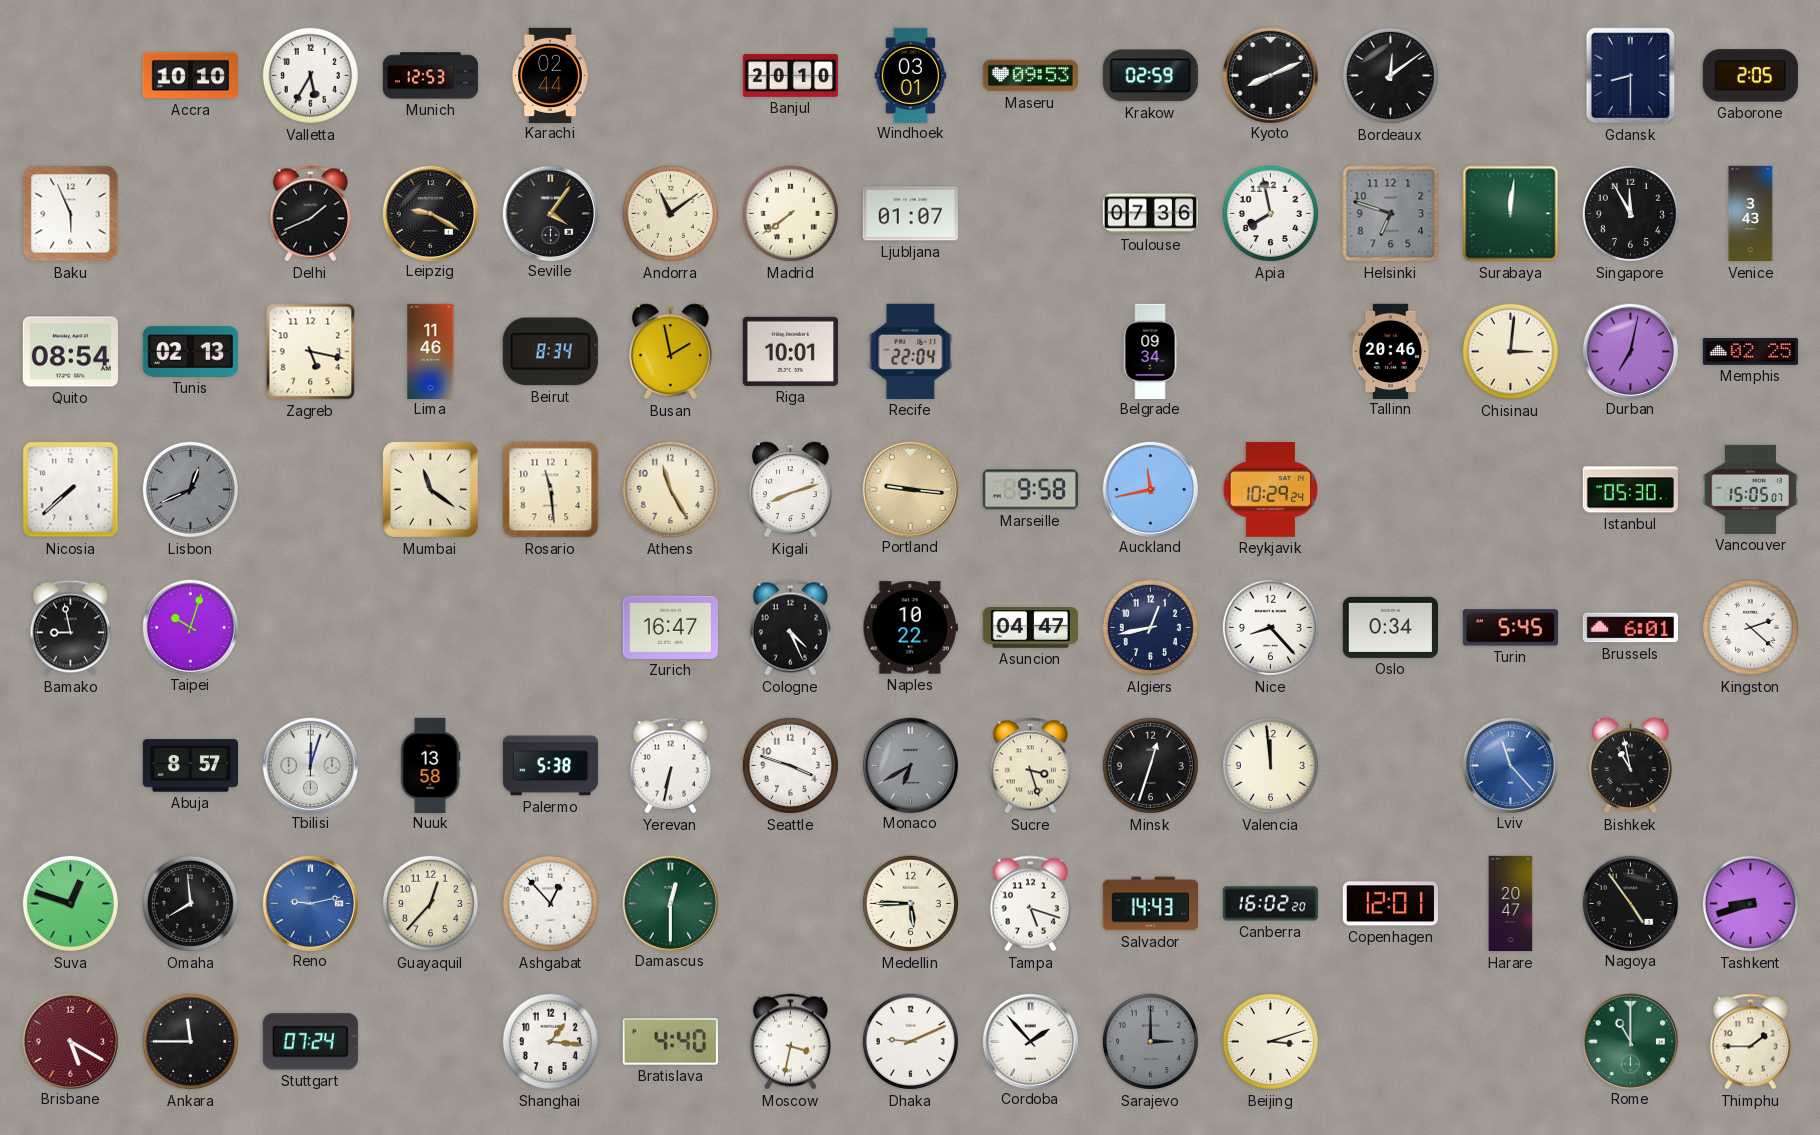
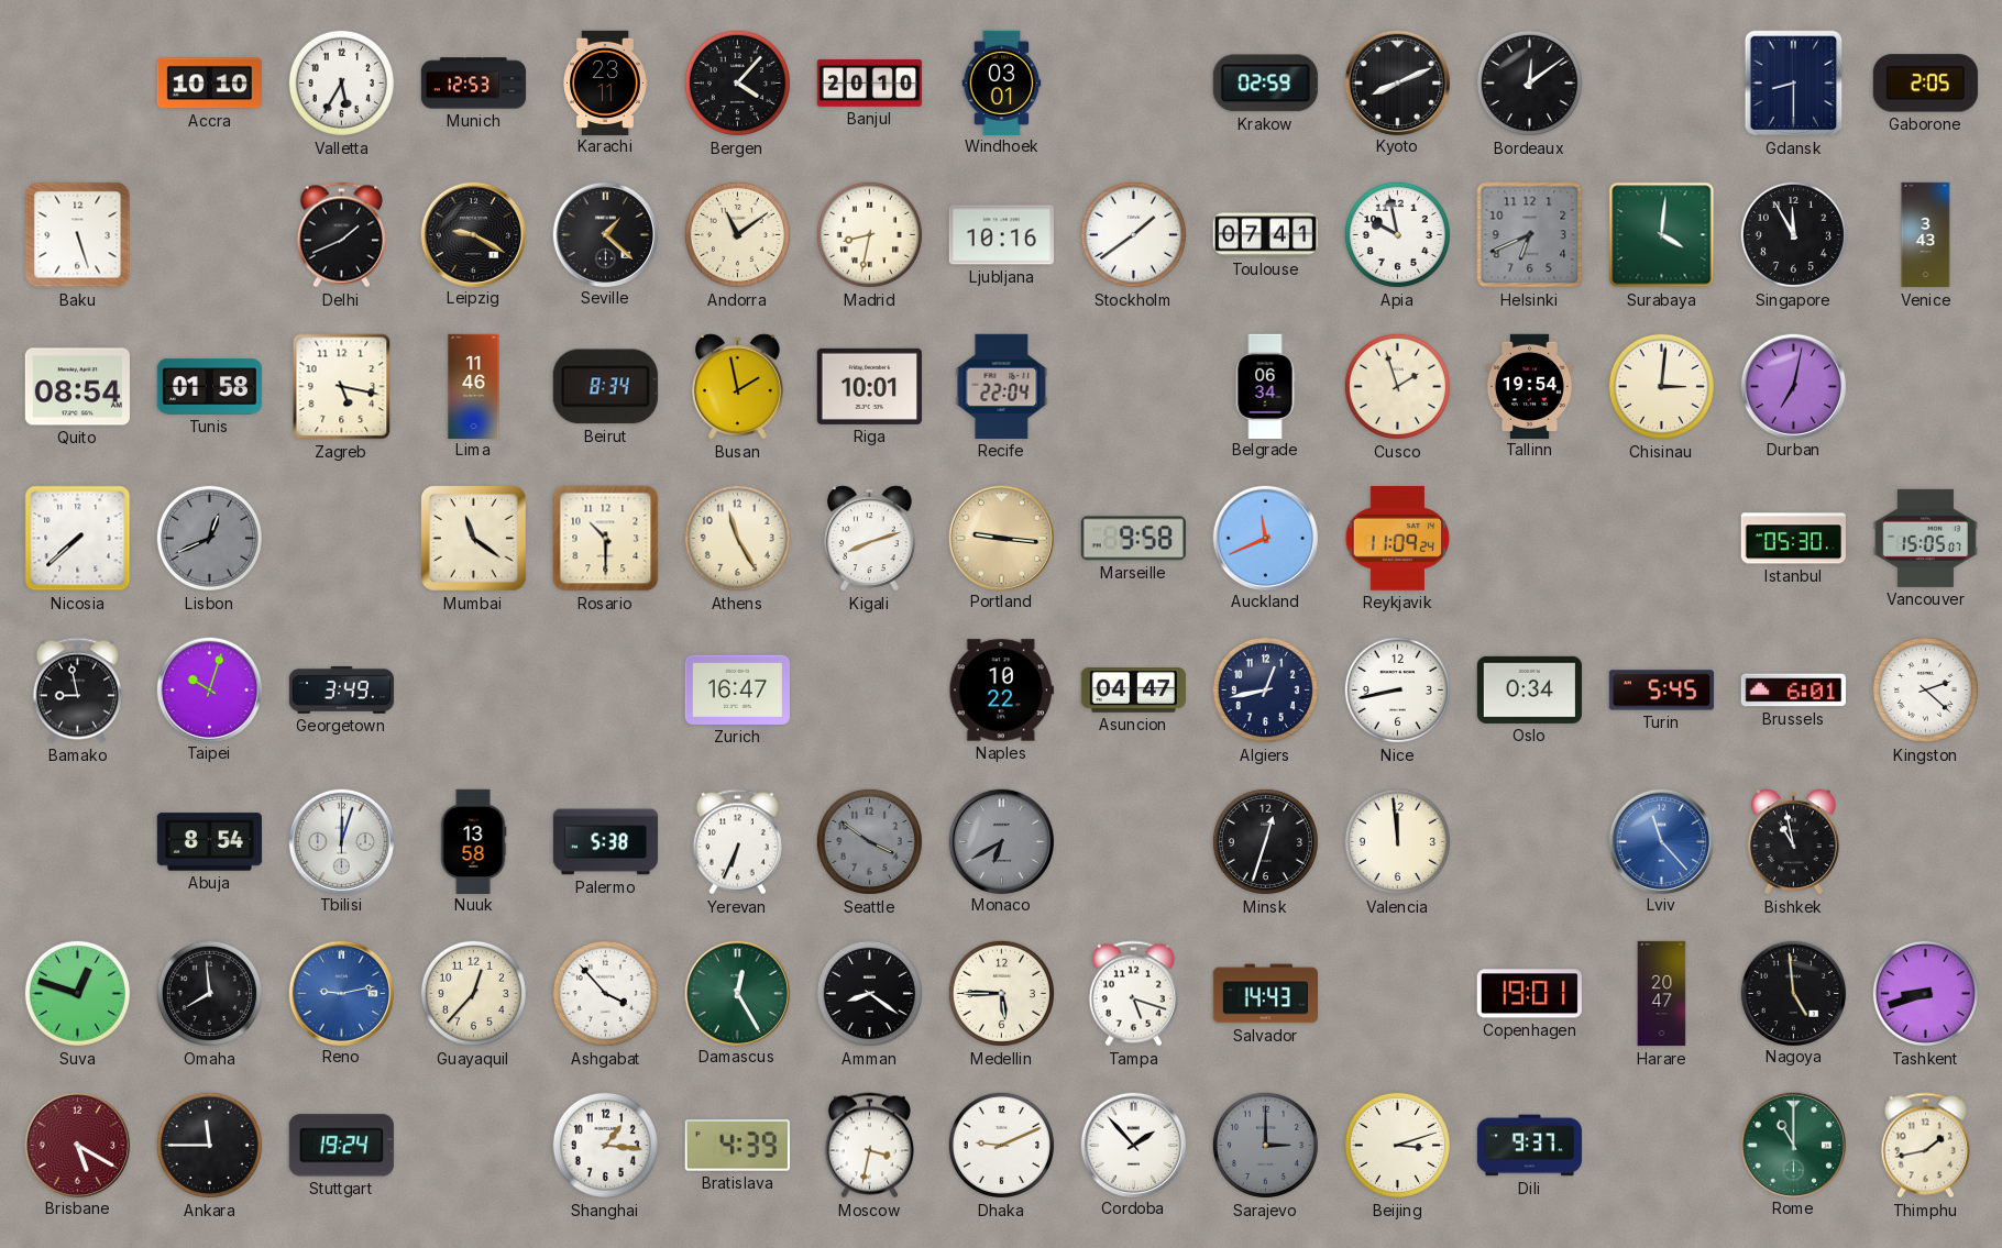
Karachi: 02:44 -> 23:11
Bergen: none -> 4:07
Maseru: 09:53 -> none
Baku: 5:56 -> 5:27
Seville: 4:06 -> 1:22
Madrid: 7:39 -> 8:32
Ljubljana: 01:07 -> 10:16
Stockholm: none -> 1:39
Toulouse: 07:36 -> 07:41
Apia: 7:58 -> 9:58
Helsinki: 6:48 -> 6:41
Surabaya: 12:01 -> 4:01
Tunis: 02:13 -> 01:58
Belgrade: 09:34 -> 06:34
Cusco: none -> 1:57
Tallinn: 20:46 -> 19:54
Memphis: 02:25 -> none
Rosario: 11:29 -> 10:30
Auckland: 11:43 -> 11:41
Reykjavik: 10:29 -> 11:09
Georgetown: none -> 3:49
Cologne: 4:26 -> none
Nice: 8:23 -> 8:43
Abuja: 8:57 -> 8:54
Yerevan: 6:32 -> 6:34
Seattle: 3:48 -> 3:51
Seattle dial: white -> grey
Sucre: 3:27 -> none
Ashgabat: 12:53 -> 3:53
Damascus: 12:30 -> 12:25
Amman: none -> 8:21
Canberra: 16:02 -> none
Copenhagen: 12:01 -> 19:01
Nagoya: 4:54 -> 4:59
Stuttgart: 07:24 -> 19:24
Bratislava: 4:40 -> 4:39
Dili: none -> 9:37
Thimphu: 1:45 -> 1:43
